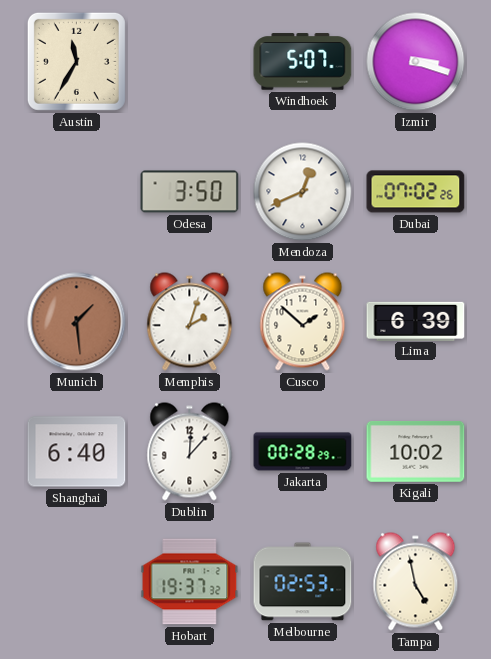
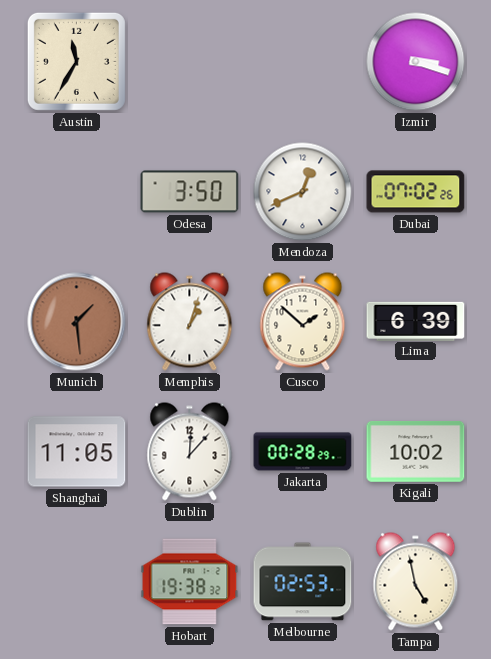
Windhoek: 5:07 -> none
Memphis: 2:03 -> 1:03
Shanghai: 6:40 -> 11:05
Hobart: 19:37 -> 19:38
